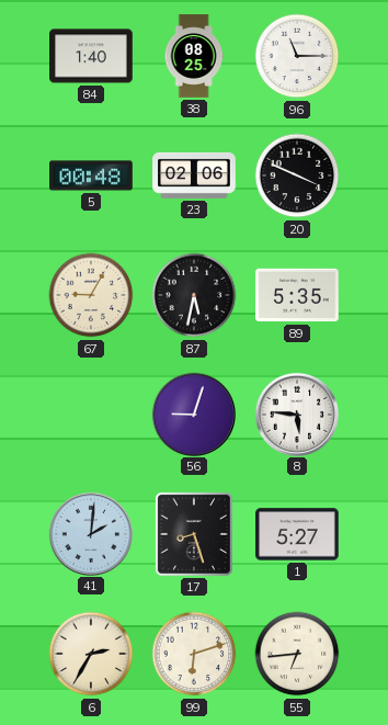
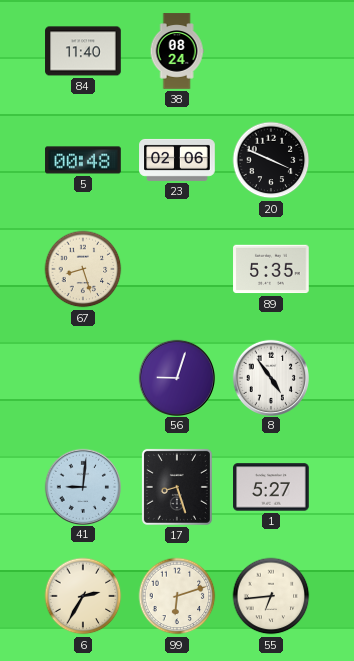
84: 1:40 -> 11:40
38: 08:25 -> 08:24
96: 11:15 -> none
67: 9:05 -> 8:27
87: 5:32 -> none
8: 5:46 -> 4:54
41: 2:01 -> 9:01
